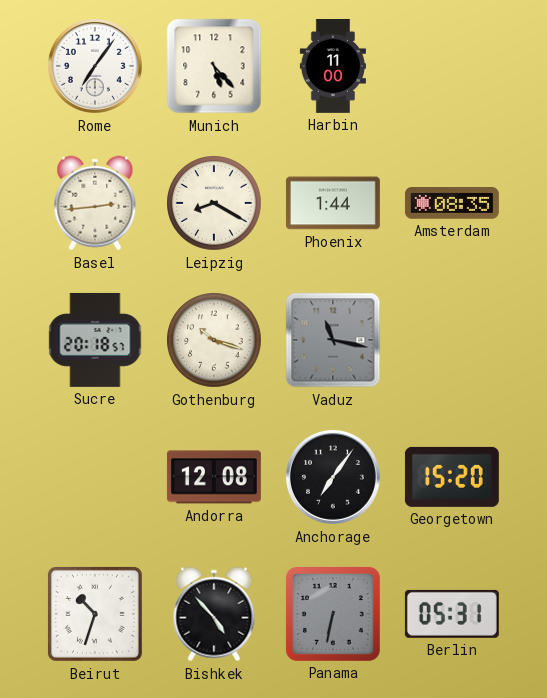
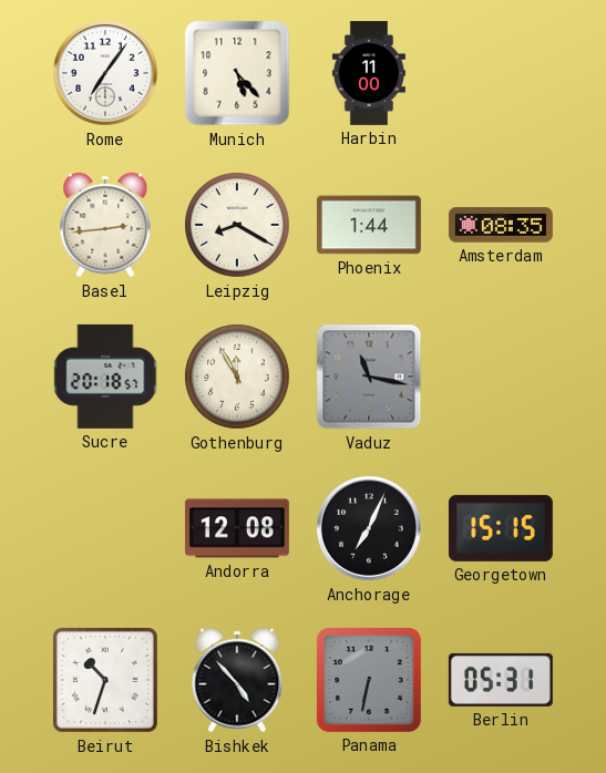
Gothenburg: 10:18 -> 11:55
Anchorage: 7:06 -> 7:04
Georgetown: 15:20 -> 15:15
